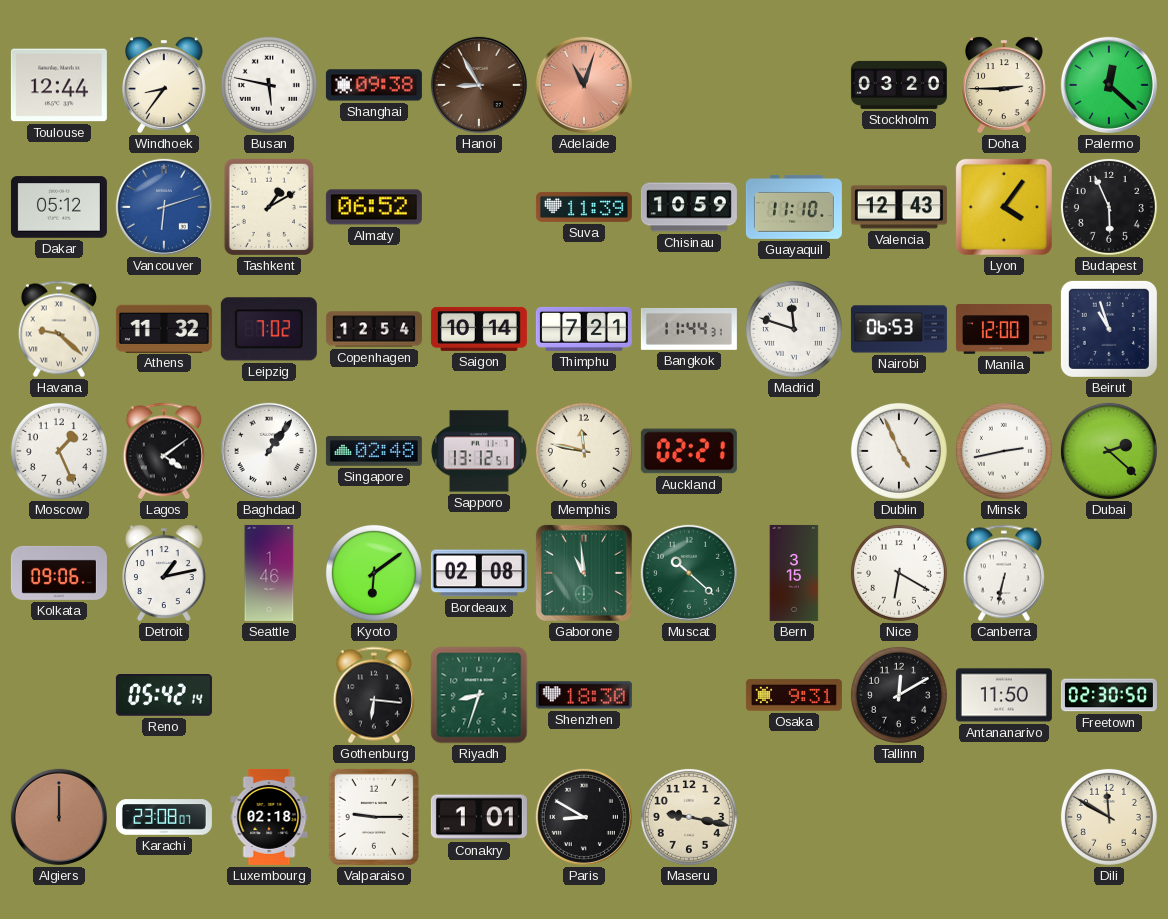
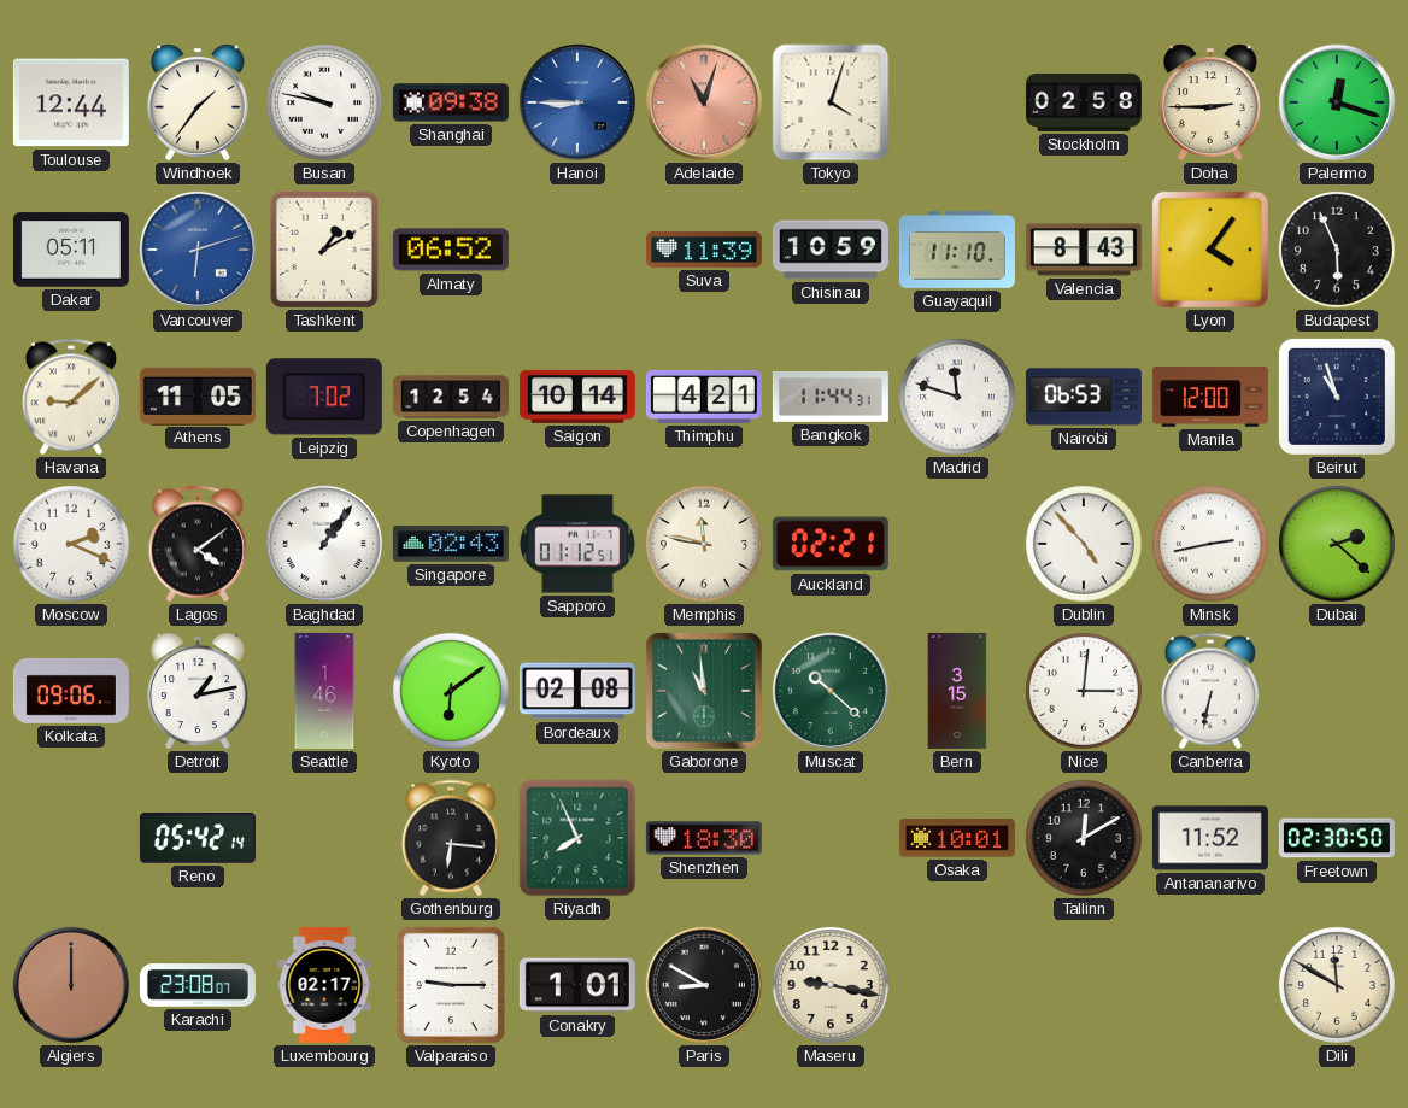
Windhoek: 8:36 -> 1:36
Busan: 5:47 -> 9:47
Hanoi: 8:55 -> 8:45
Hanoi dial: brown -> blue
Tokyo: none -> 4:03
Stockholm: 03:20 -> 02:58
Palermo: 12:22 -> 12:18
Dakar: 05:12 -> 05:11
Valencia: 12:43 -> 8:43
Havana: 9:22 -> 9:08
Athens: 11:32 -> 11:05
Thimphu: 7:21 -> 4:21
Moscow: 1:26 -> 2:19
Singapore: 02:48 -> 02:43
Sapporo: 13:12 -> 01:12
Dublin: 4:56 -> 4:53
Nice: 6:20 -> 3:01
Riyadh: 8:33 -> 7:56
Osaka: 9:31 -> 10:01
Antananarivo: 11:50 -> 11:52
Luxembourg: 02:18 -> 02:17
